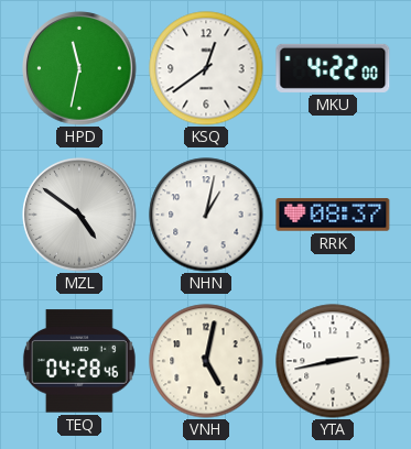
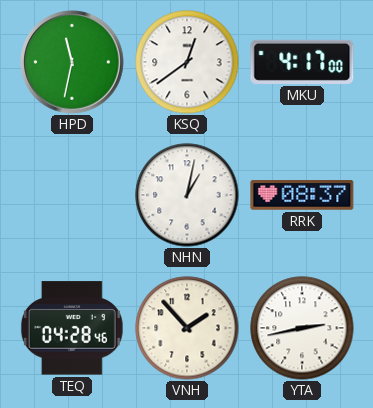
MKU: 4:22 -> 4:17
MZL: 4:51 -> none
VNH: 5:02 -> 1:53
